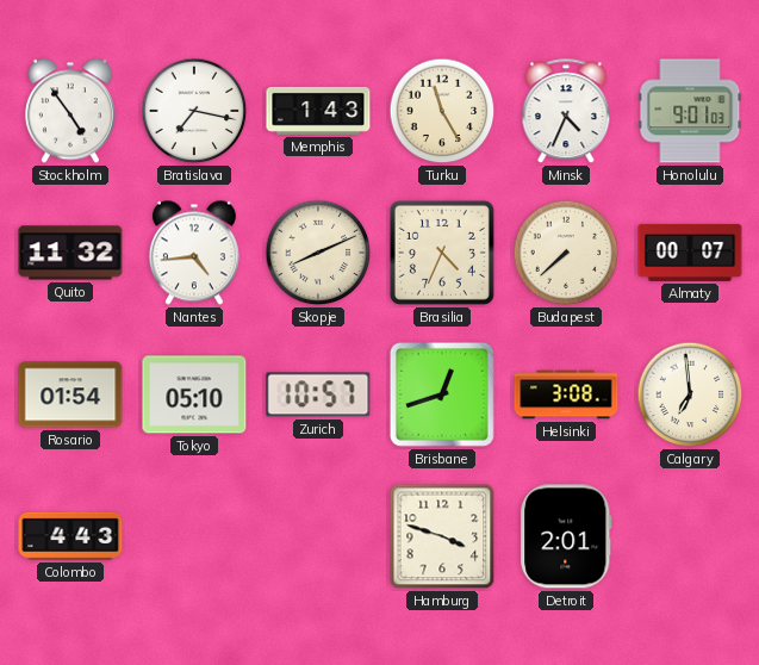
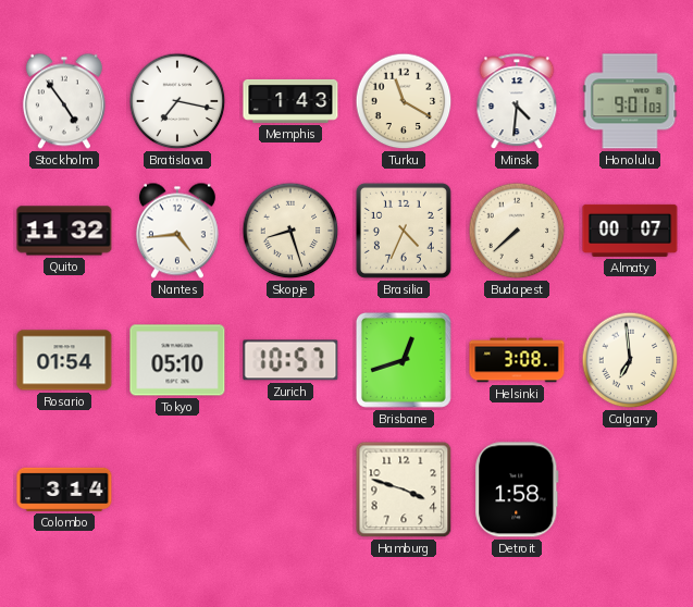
Turku: 11:25 -> 11:20
Minsk: 4:34 -> 4:31
Skopje: 8:11 -> 8:27
Colombo: 4:43 -> 3:14
Detroit: 2:01 -> 1:58
